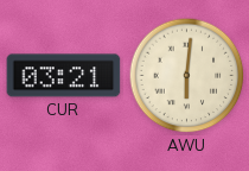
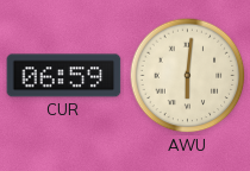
CUR: 03:21 -> 06:59
